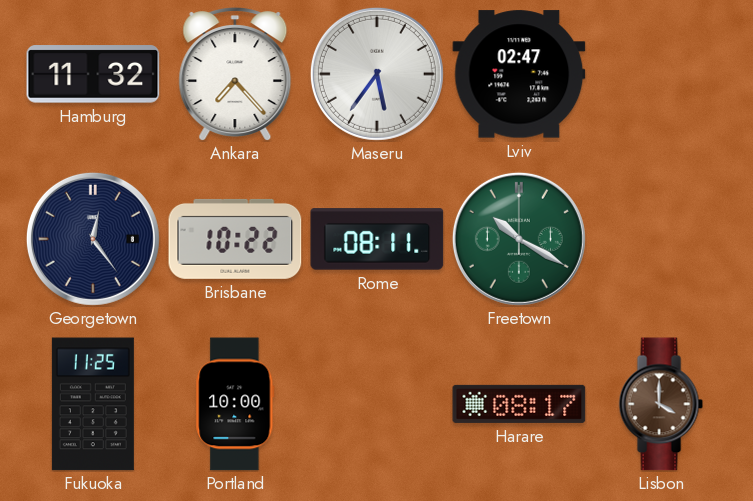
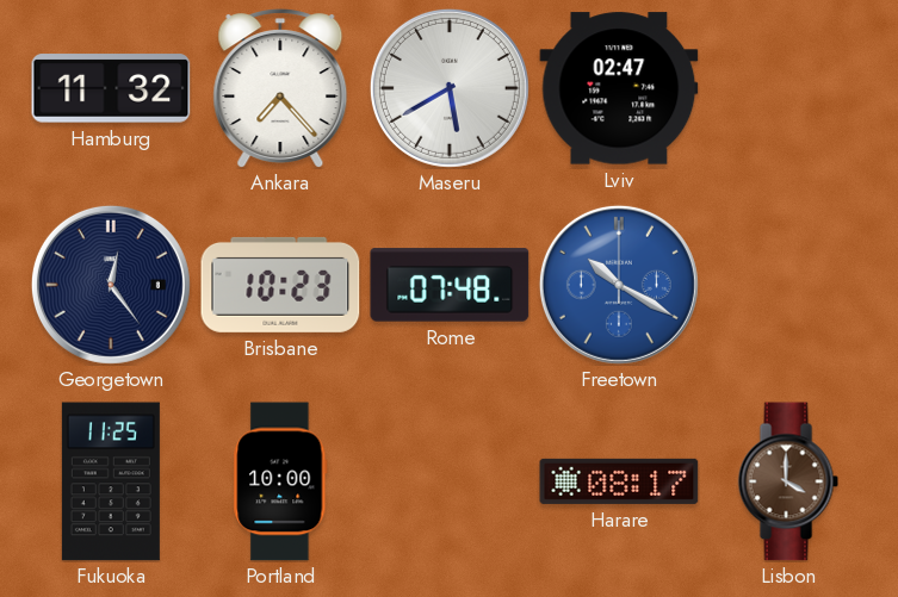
Maseru: 5:36 -> 5:40
Brisbane: 10:22 -> 10:23
Rome: 08:11 -> 07:48
Freetown dial: green -> blue
